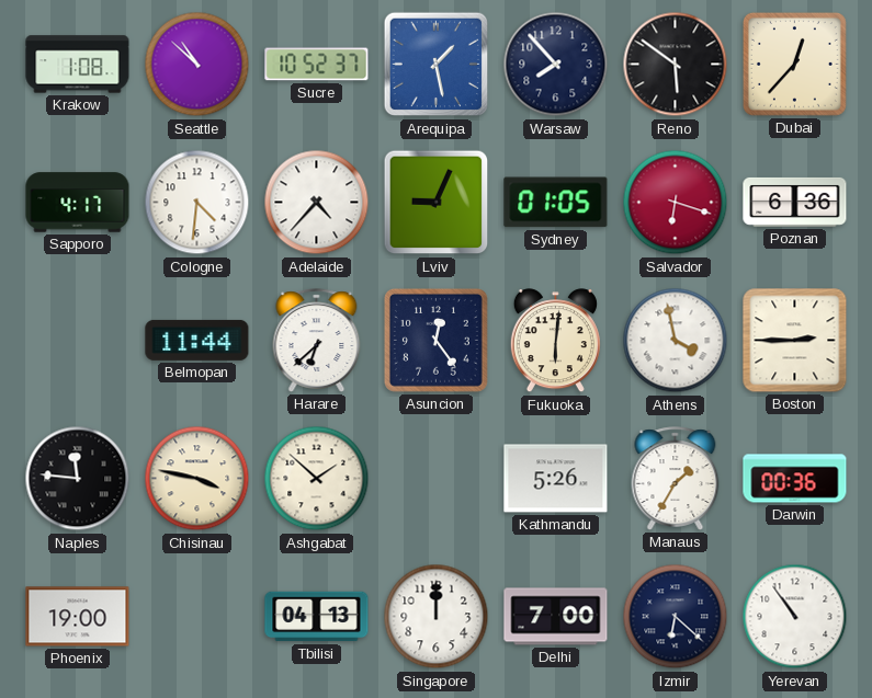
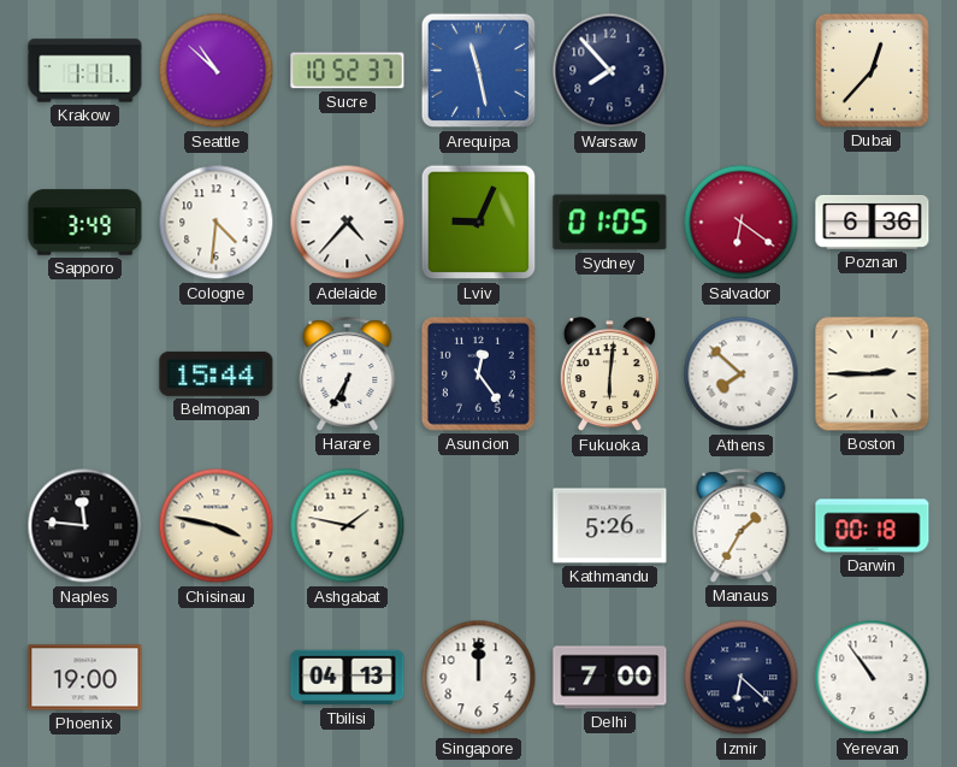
Krakow: 1:08 -> 1:11
Arequipa: 1:28 -> 11:28
Reno: 5:51 -> none
Sapporo: 4:17 -> 3:49
Salvador: 6:18 -> 6:21
Belmopan: 11:44 -> 15:44
Harare: 6:38 -> 6:35
Athens: 3:58 -> 7:52
Ashgabat: 1:52 -> 1:47
Darwin: 00:36 -> 00:18
